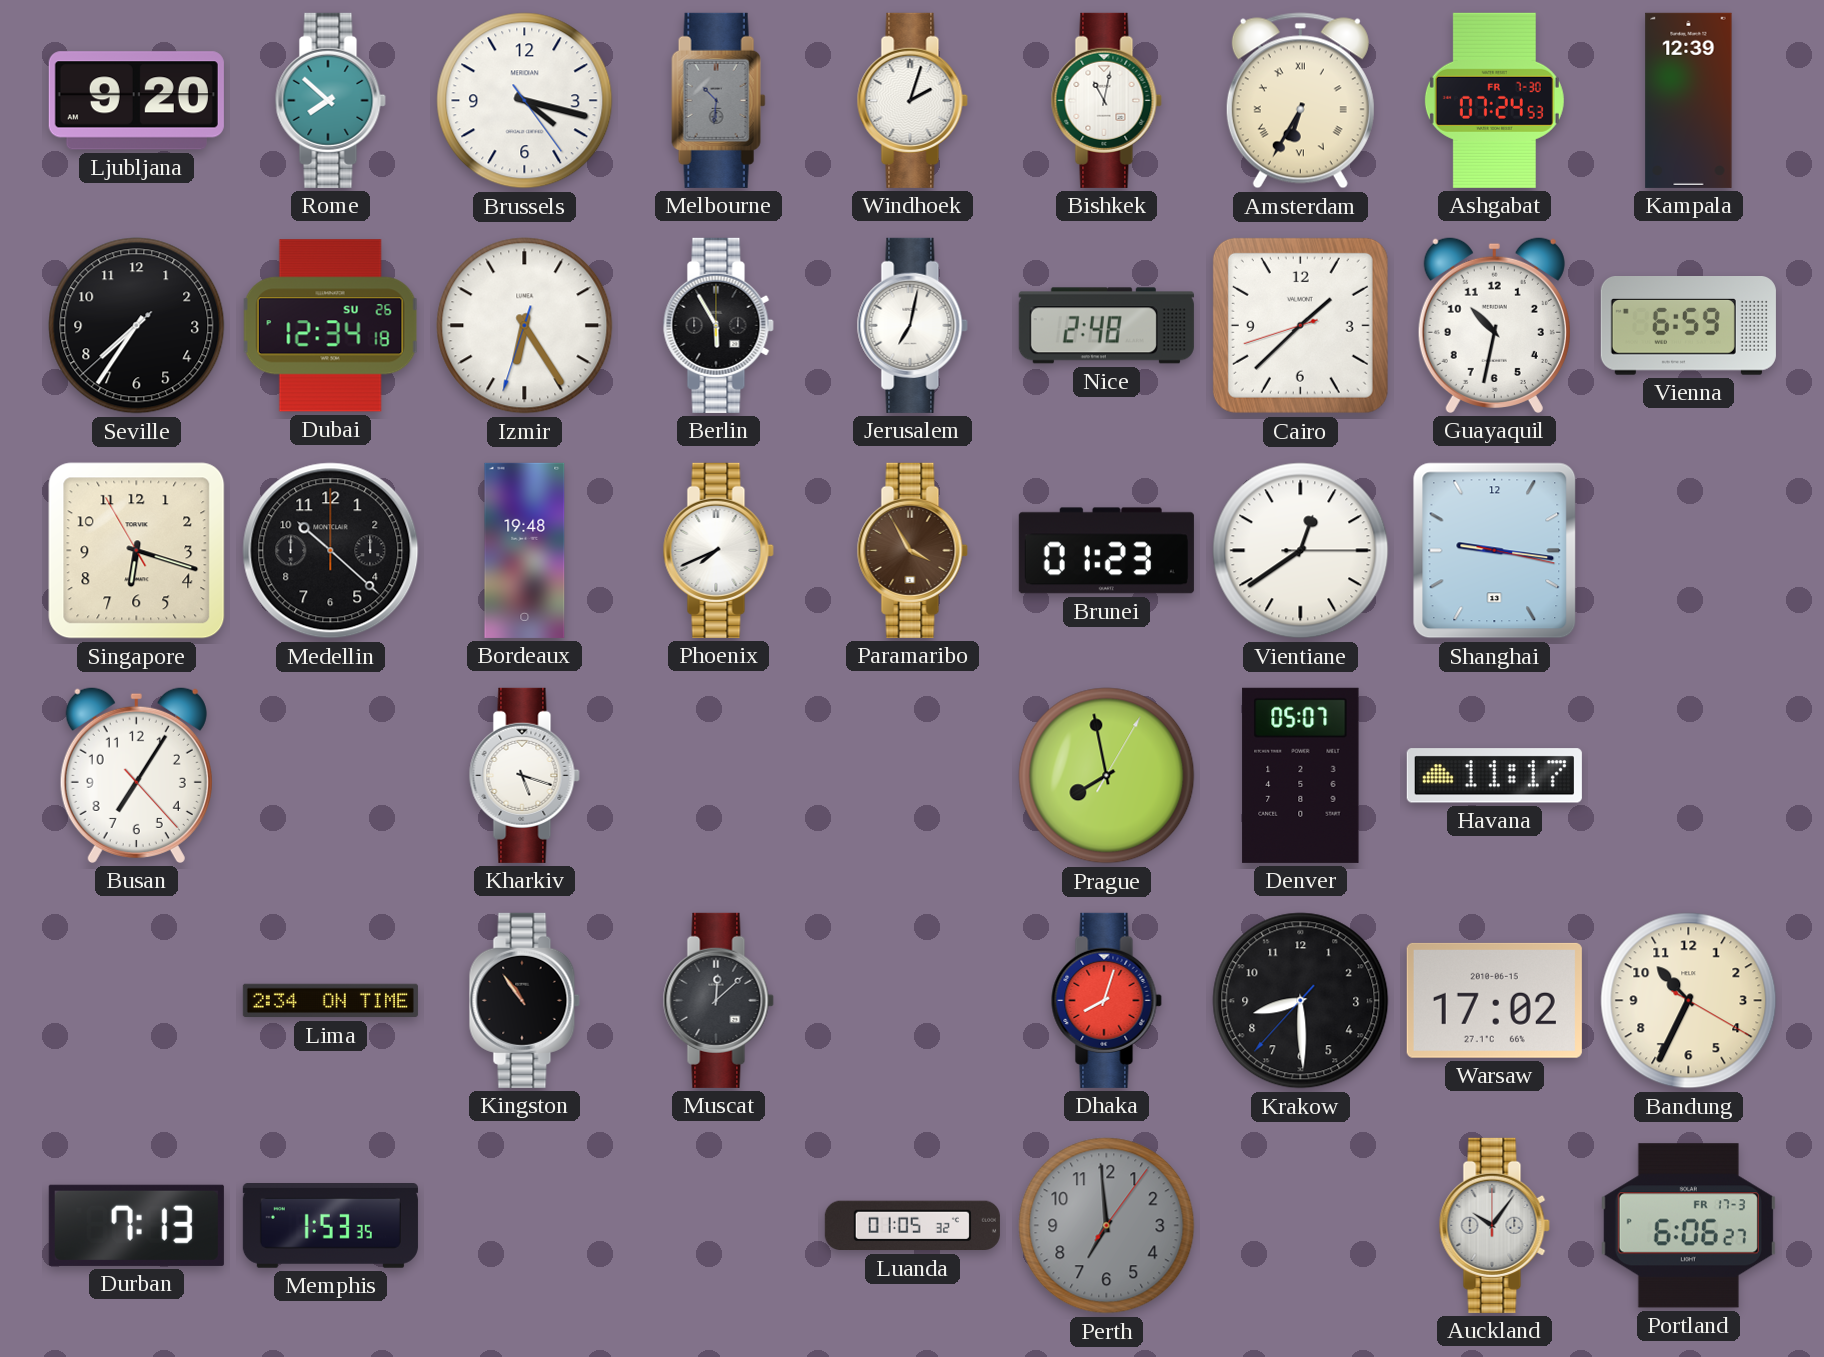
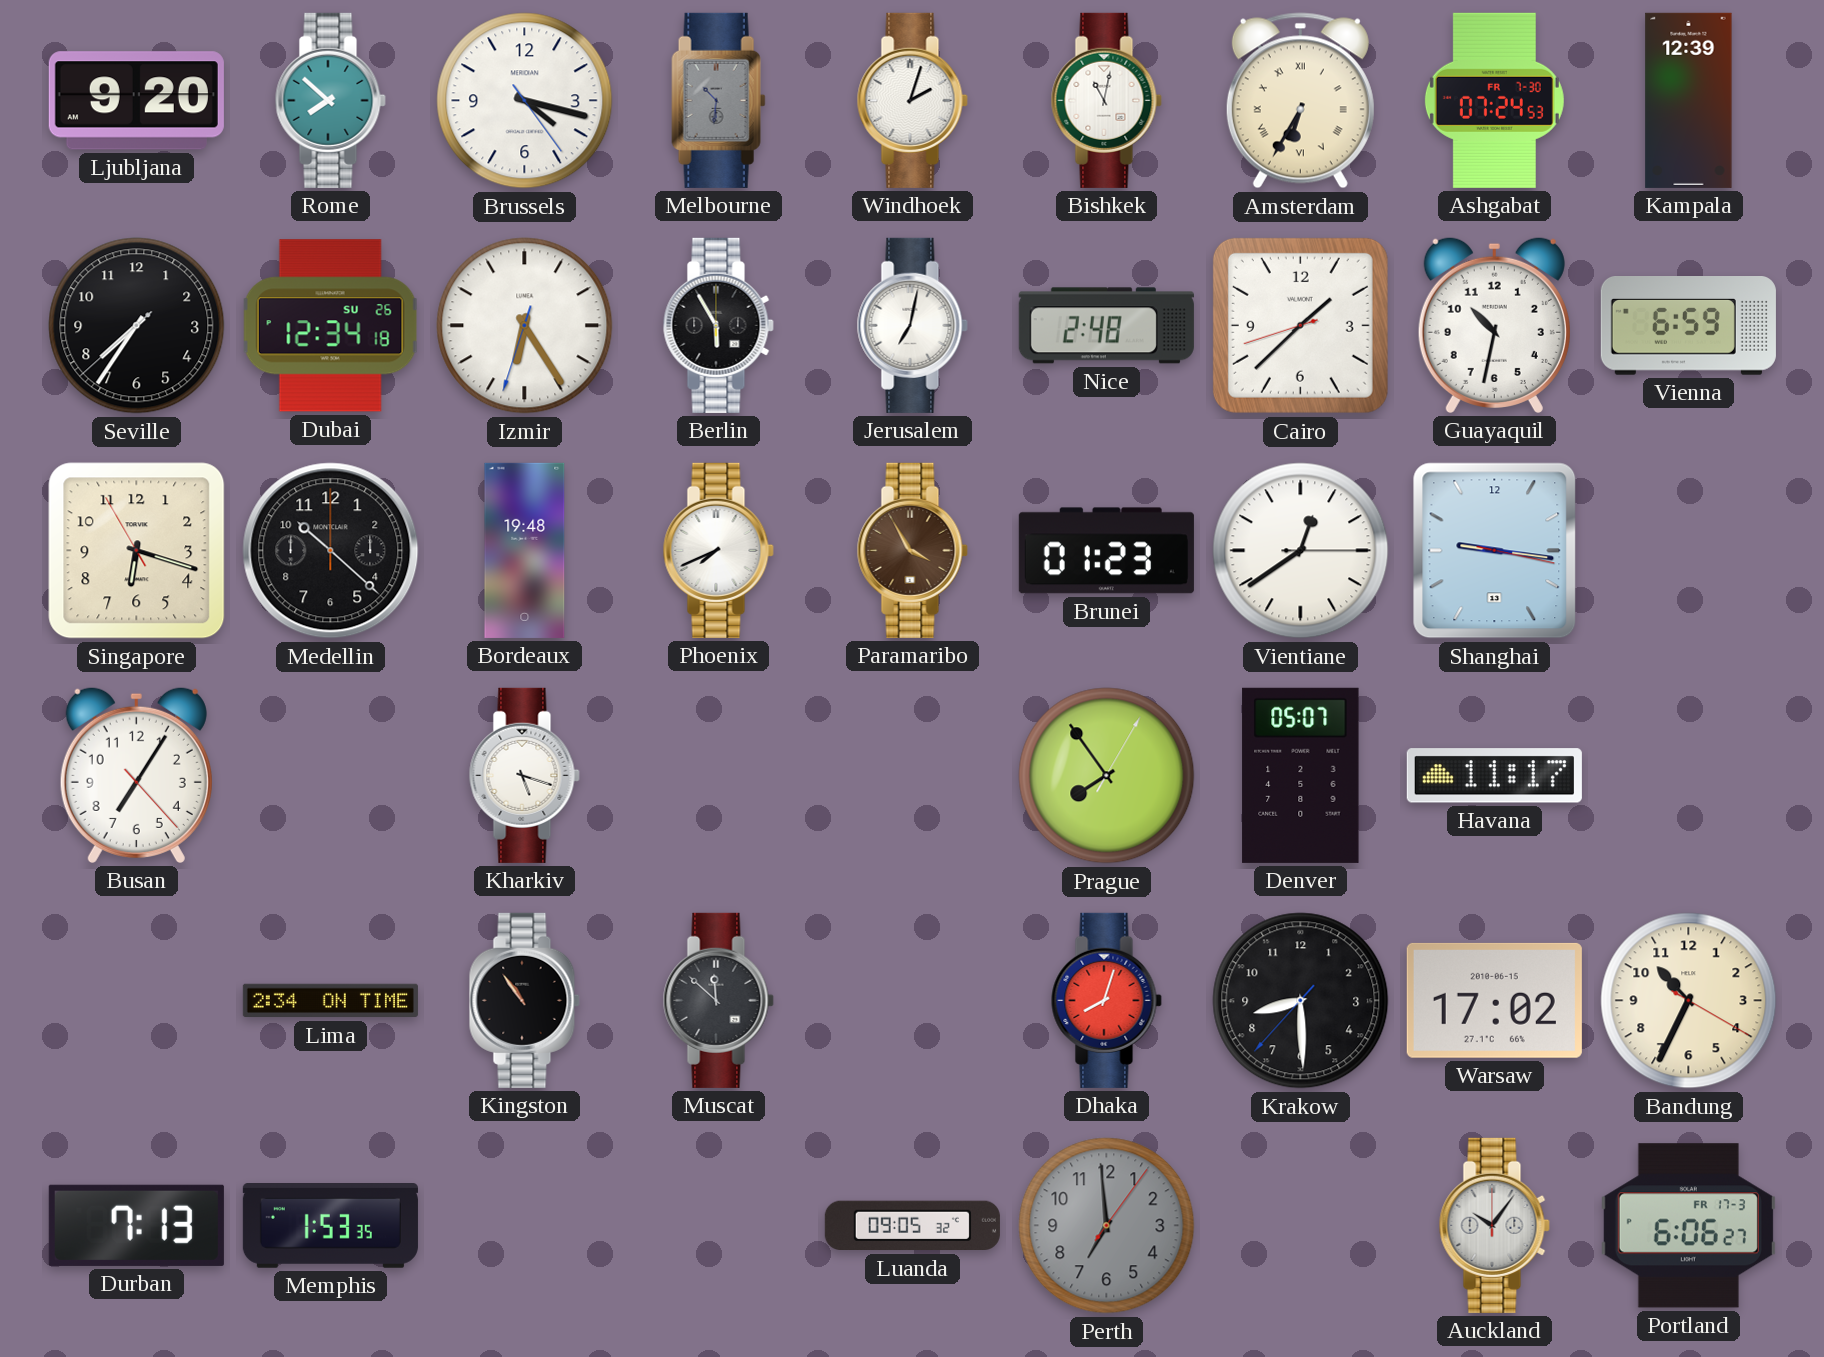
Prague: 7:58 -> 7:54
Muscat: 12:08 -> 11:52
Luanda: 01:05 -> 09:05
